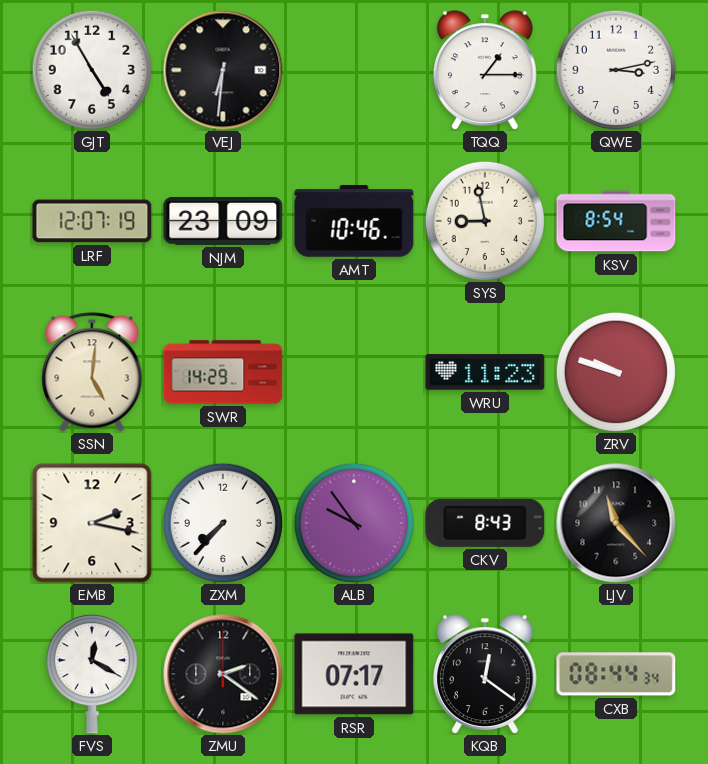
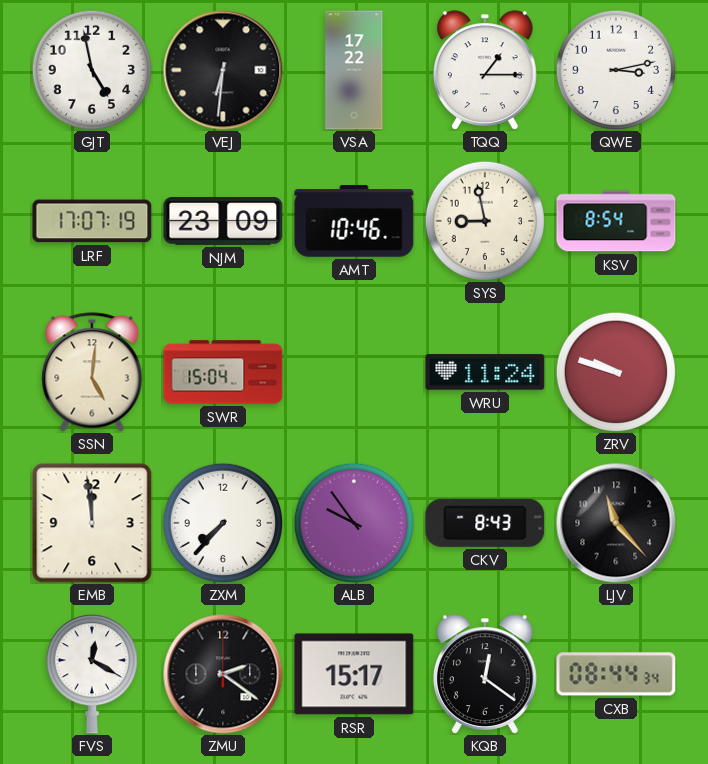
GJT: 4:55 -> 4:58
VSA: none -> 17:22
LRF: 12:07 -> 17:07
SWR: 14:29 -> 15:04
WRU: 11:23 -> 11:24
EMB: 2:17 -> 11:59
RSR: 07:17 -> 15:17
